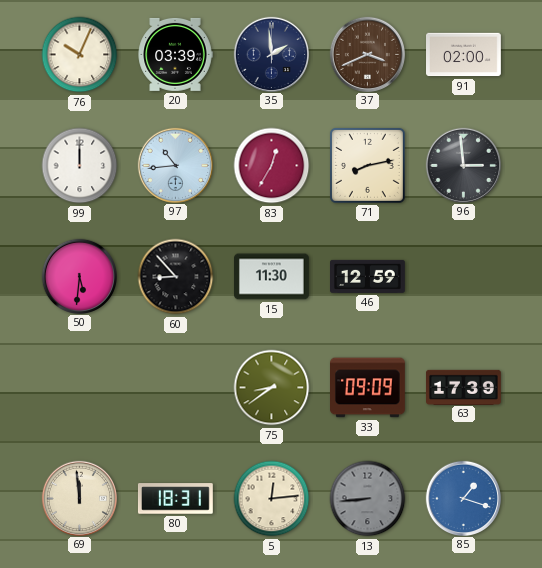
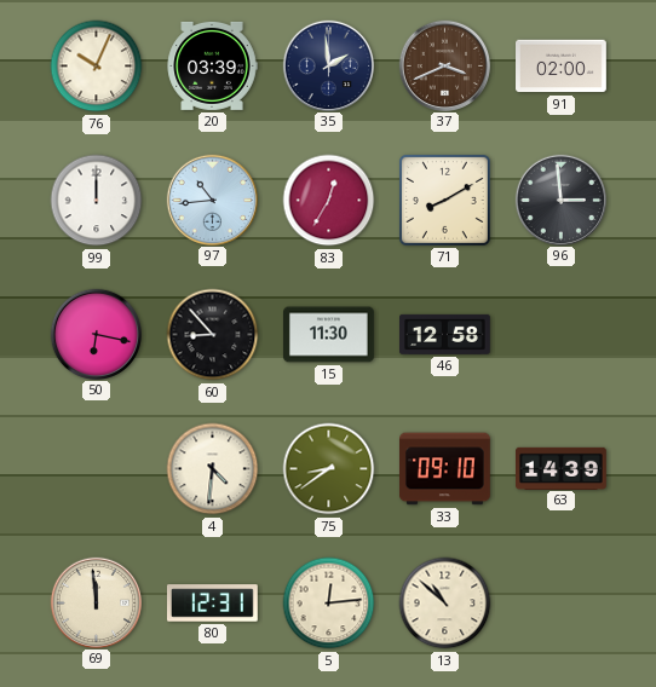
71: 8:13 -> 8:10
50: 5:31 -> 6:17
46: 12:59 -> 12:58
4: none -> 4:31
33: 09:09 -> 09:10
63: 17:39 -> 14:39
80: 18:31 -> 12:31
13: 8:44 -> 10:52
13 dial: grey -> cream
85: 1:18 -> none
